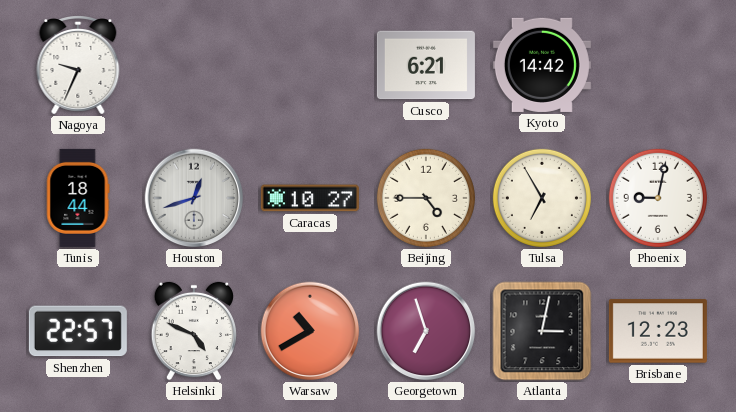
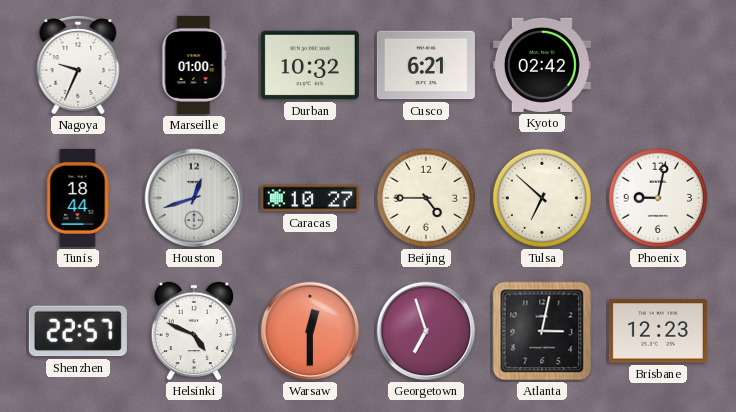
Marseille: none -> 01:00
Durban: none -> 10:32
Kyoto: 14:42 -> 02:42
Tulsa: 6:55 -> 6:52
Warsaw: 10:40 -> 12:30
